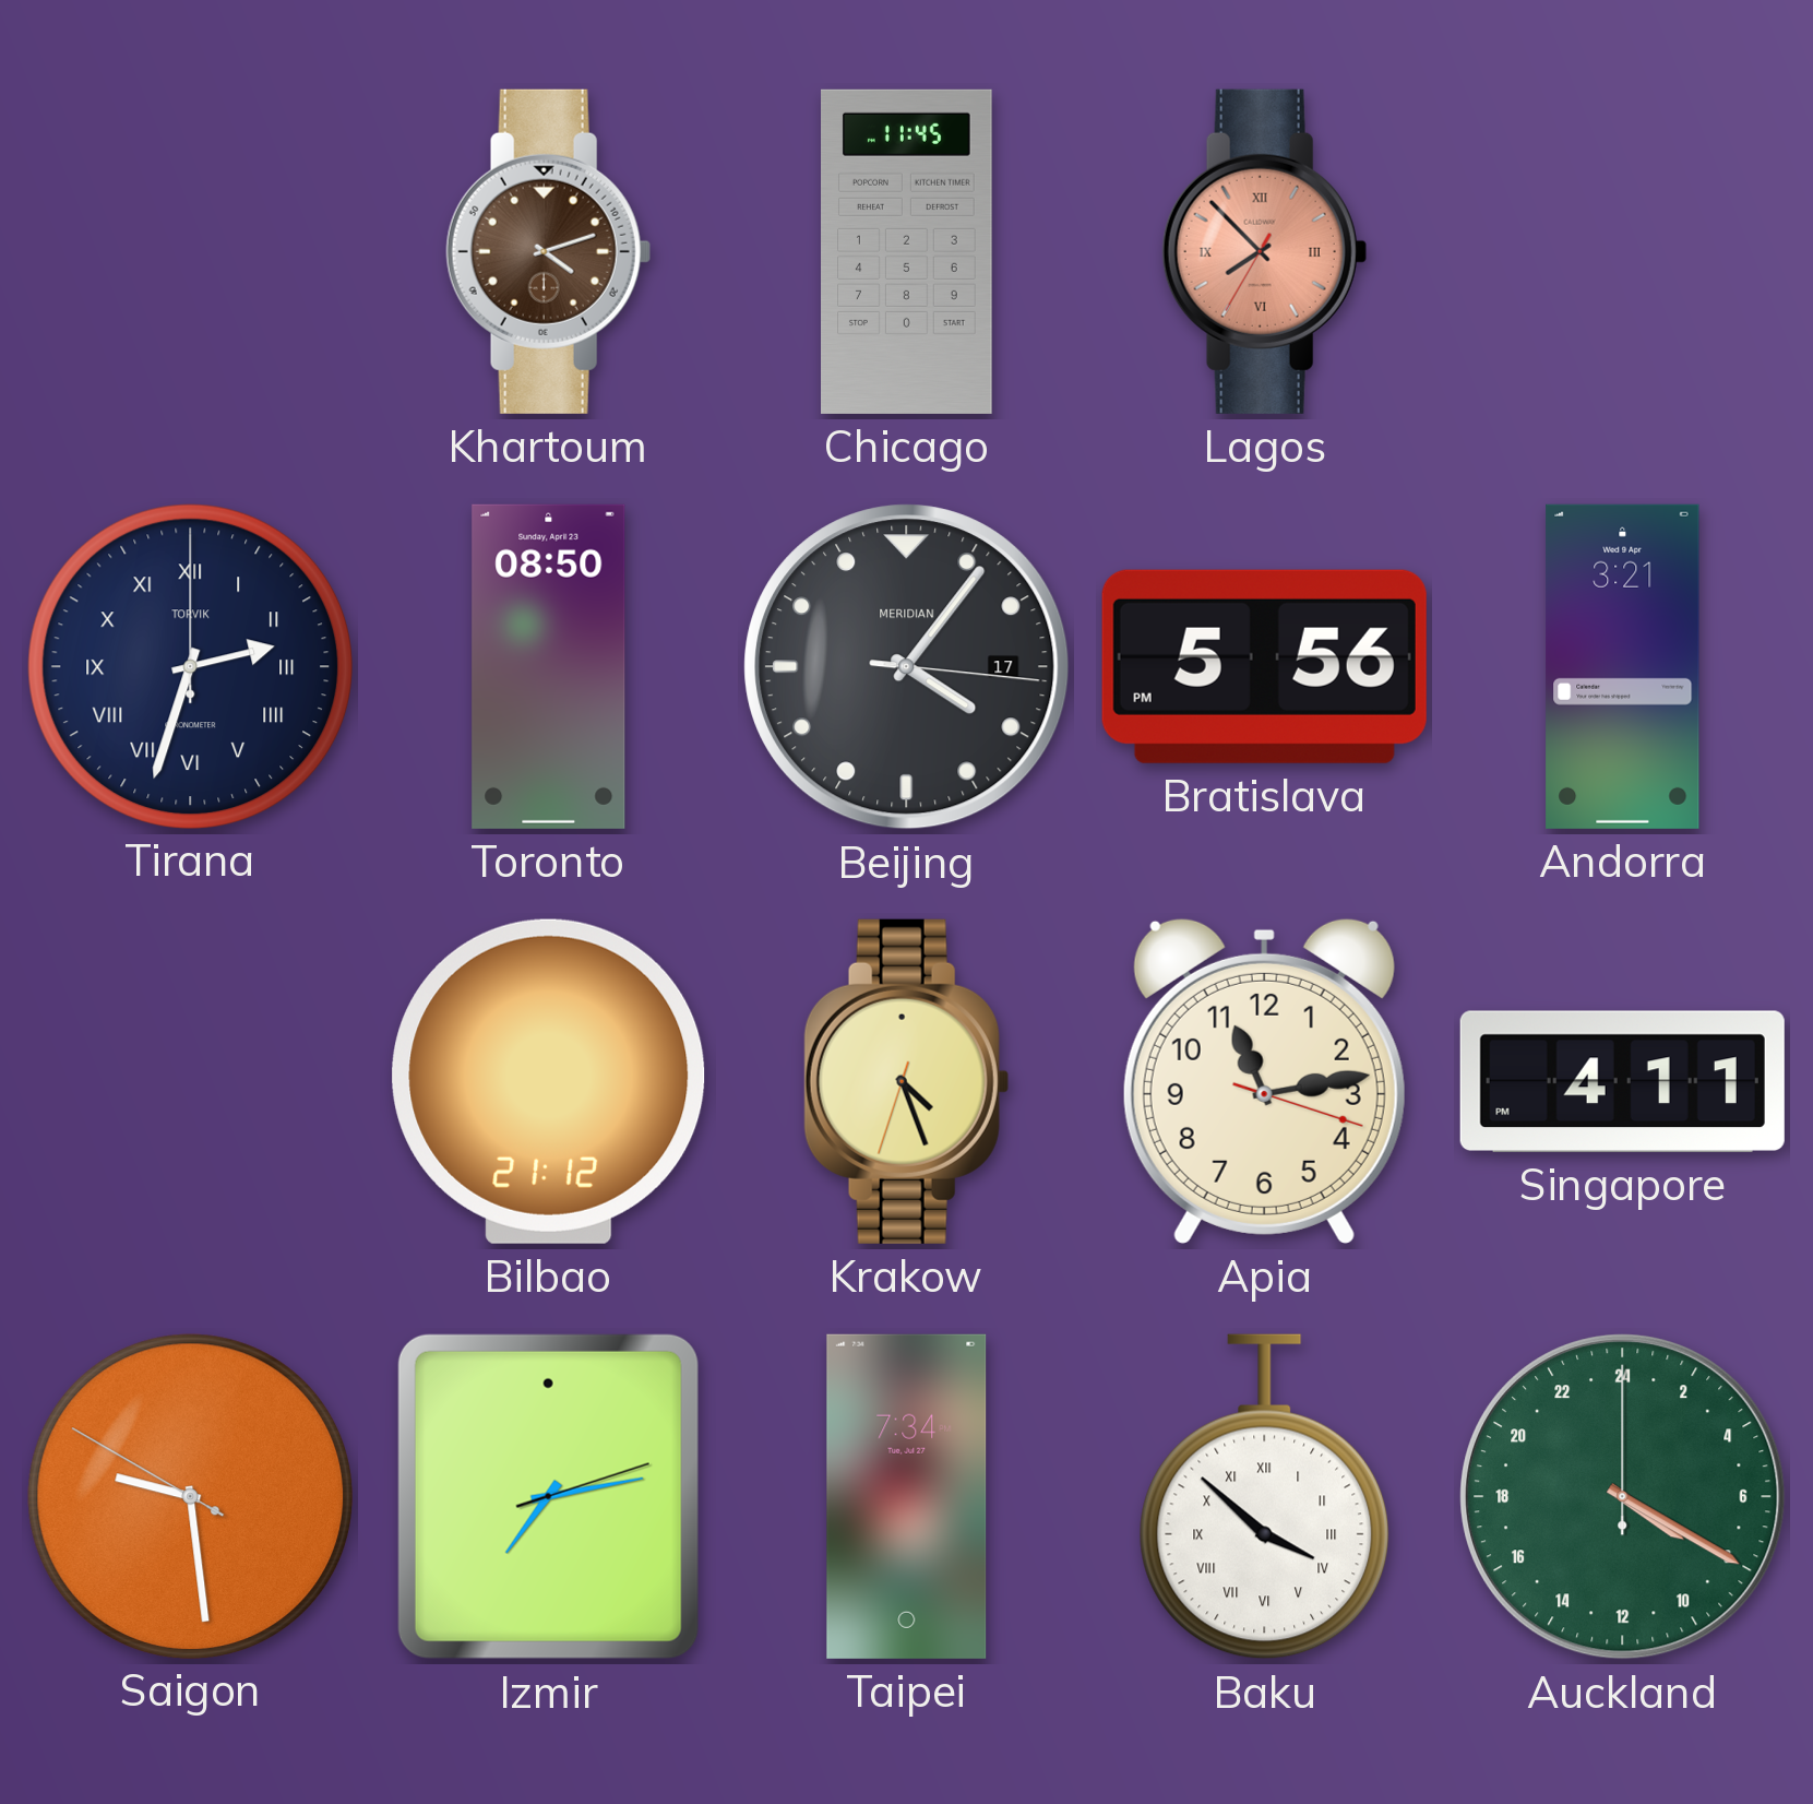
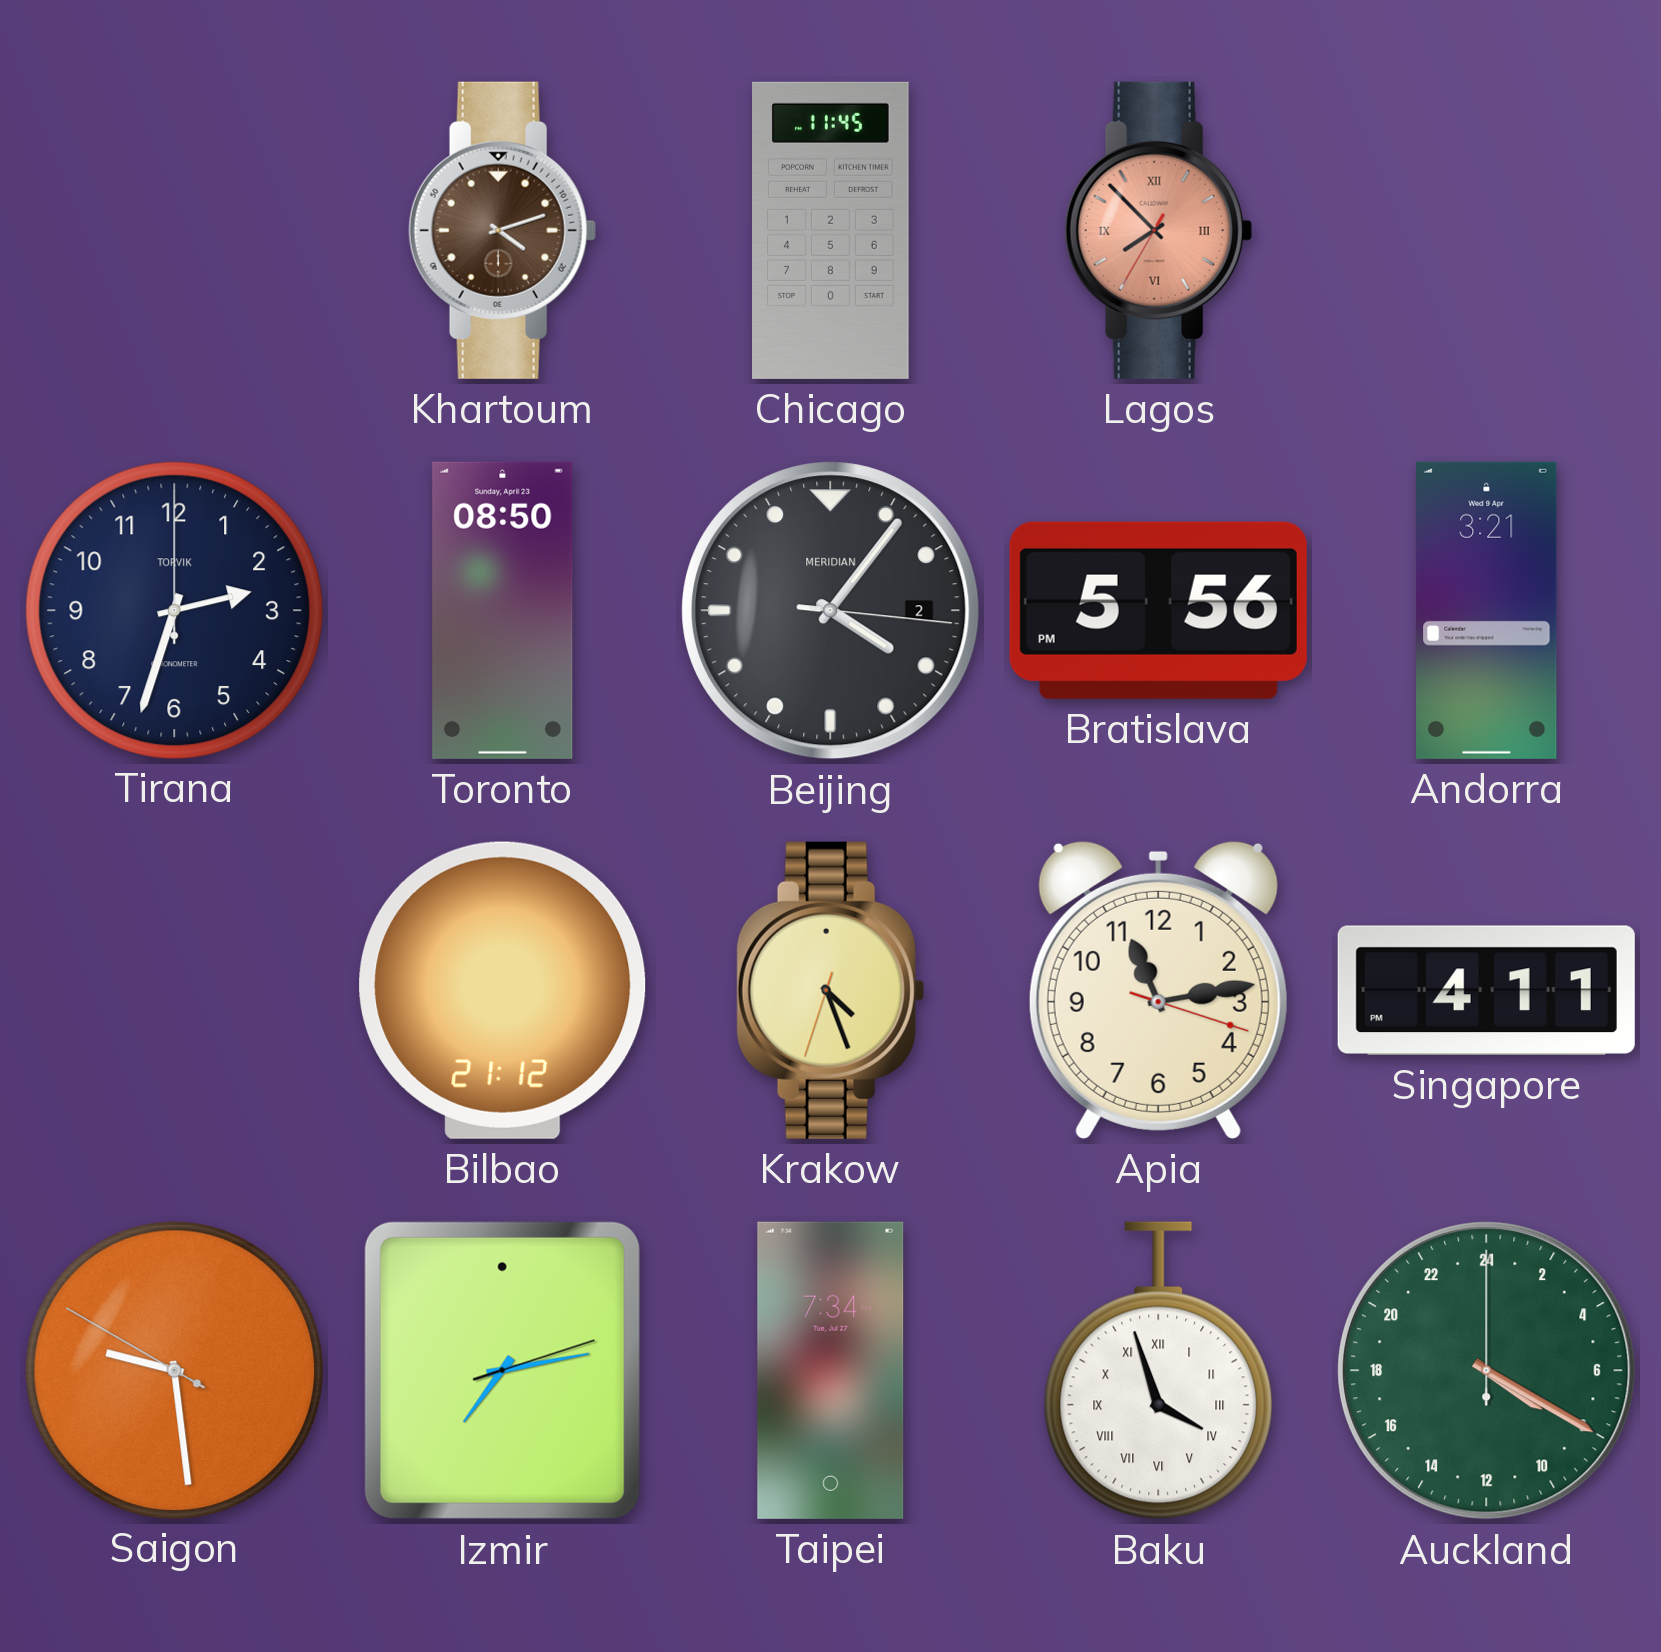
Tirana numerals: Roman -> Arabic
Beijing date: 17 -> 2
Baku: 3:52 -> 3:57
